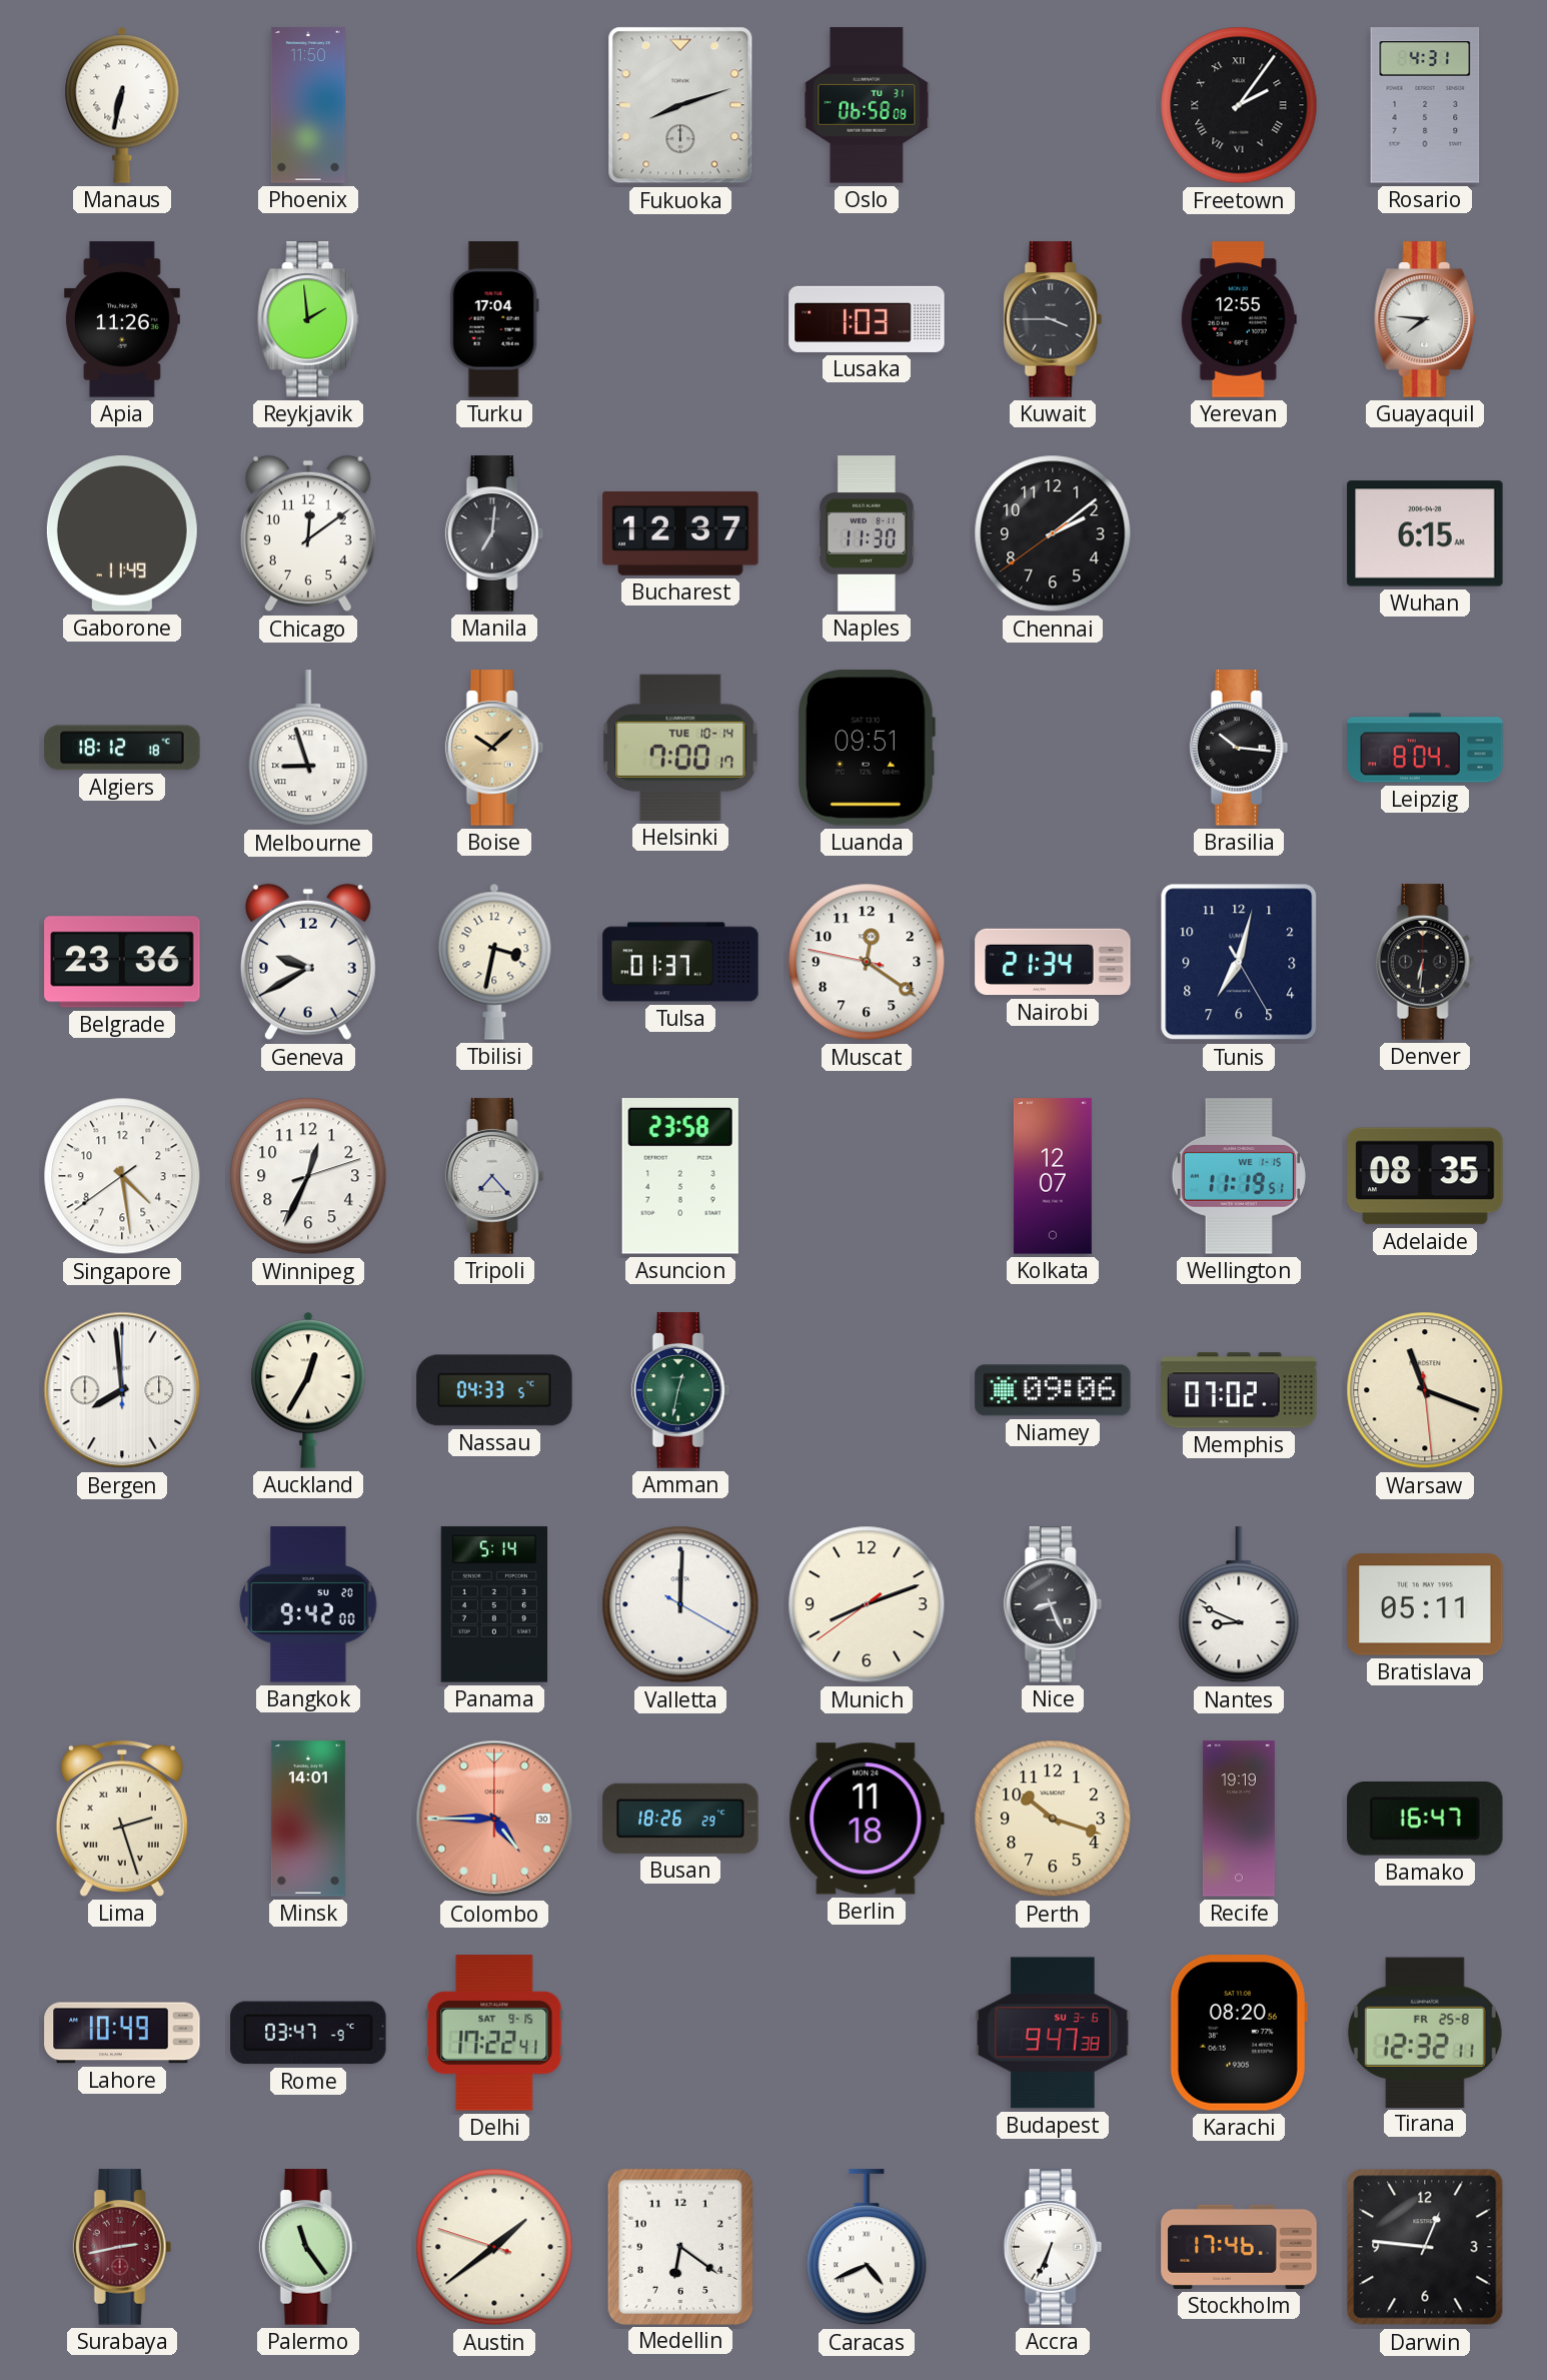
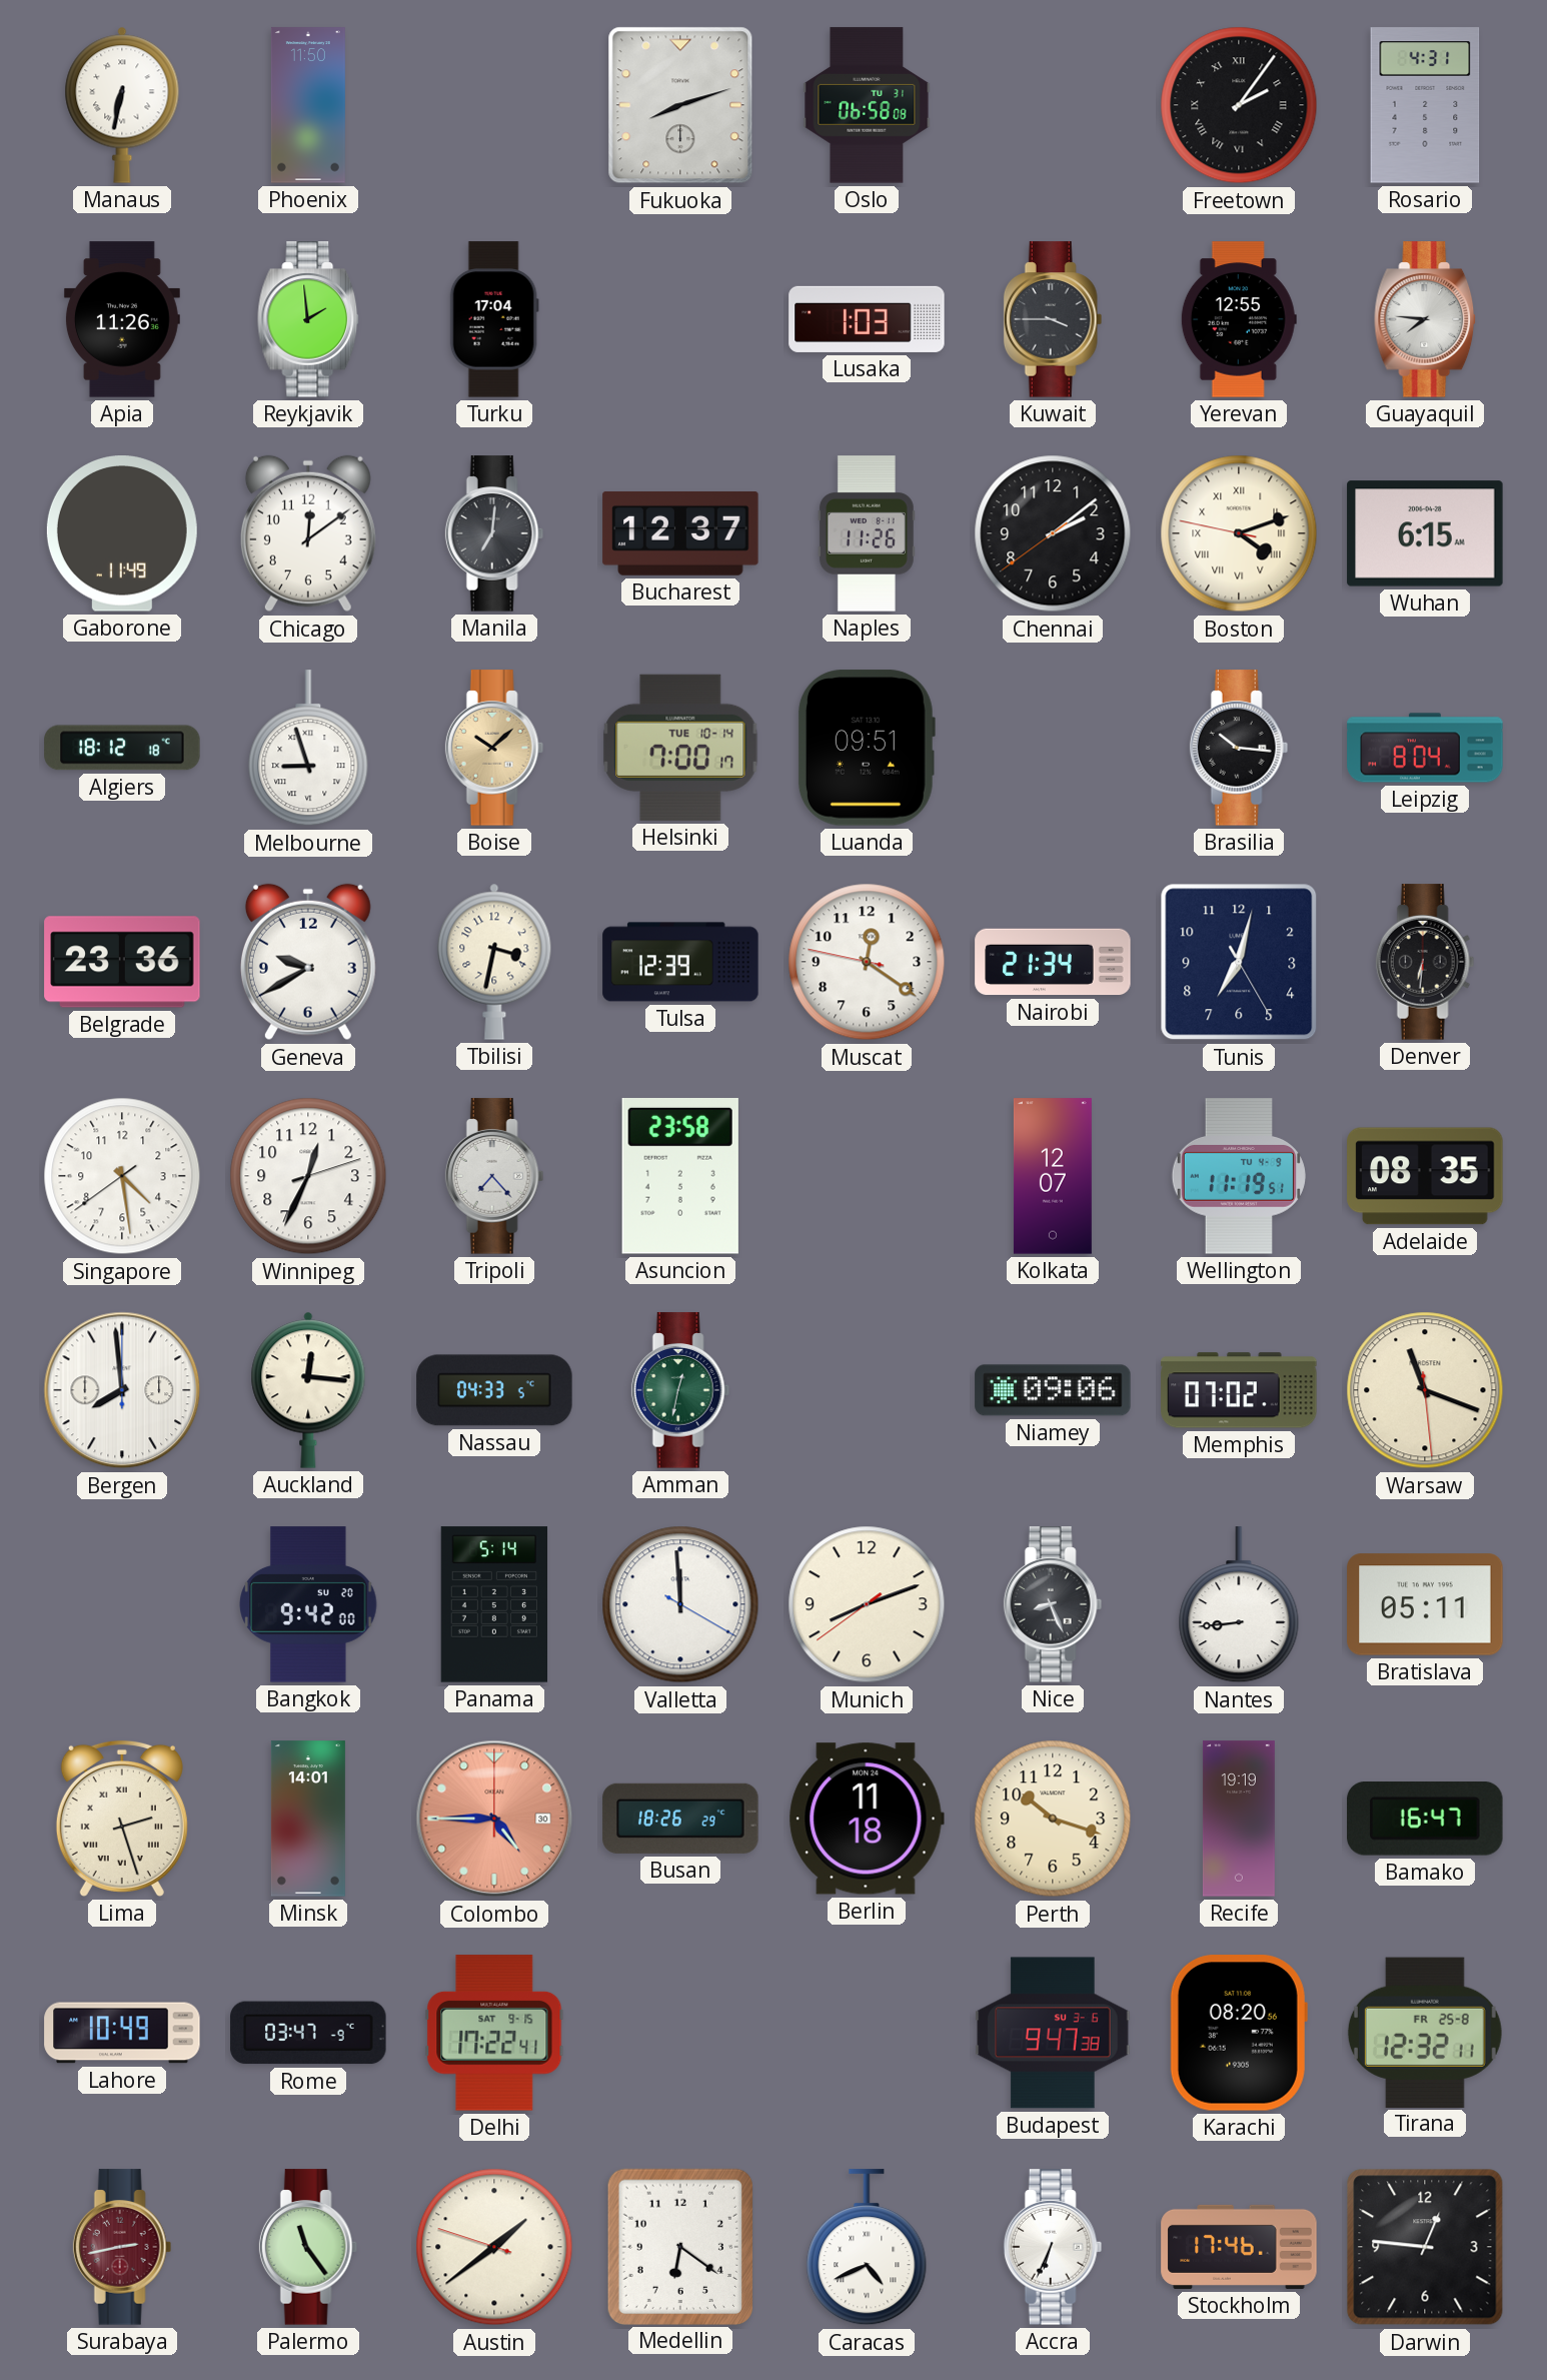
Naples: 11:30 -> 11:26
Boston: none -> 4:11
Tulsa: 01:37 -> 12:39
Wellington date: WE 1-15 -> TU 4-9
Auckland: 12:35 -> 12:16
Valletta: 12:00 -> 11:59
Nantes: 8:49 -> 8:44
